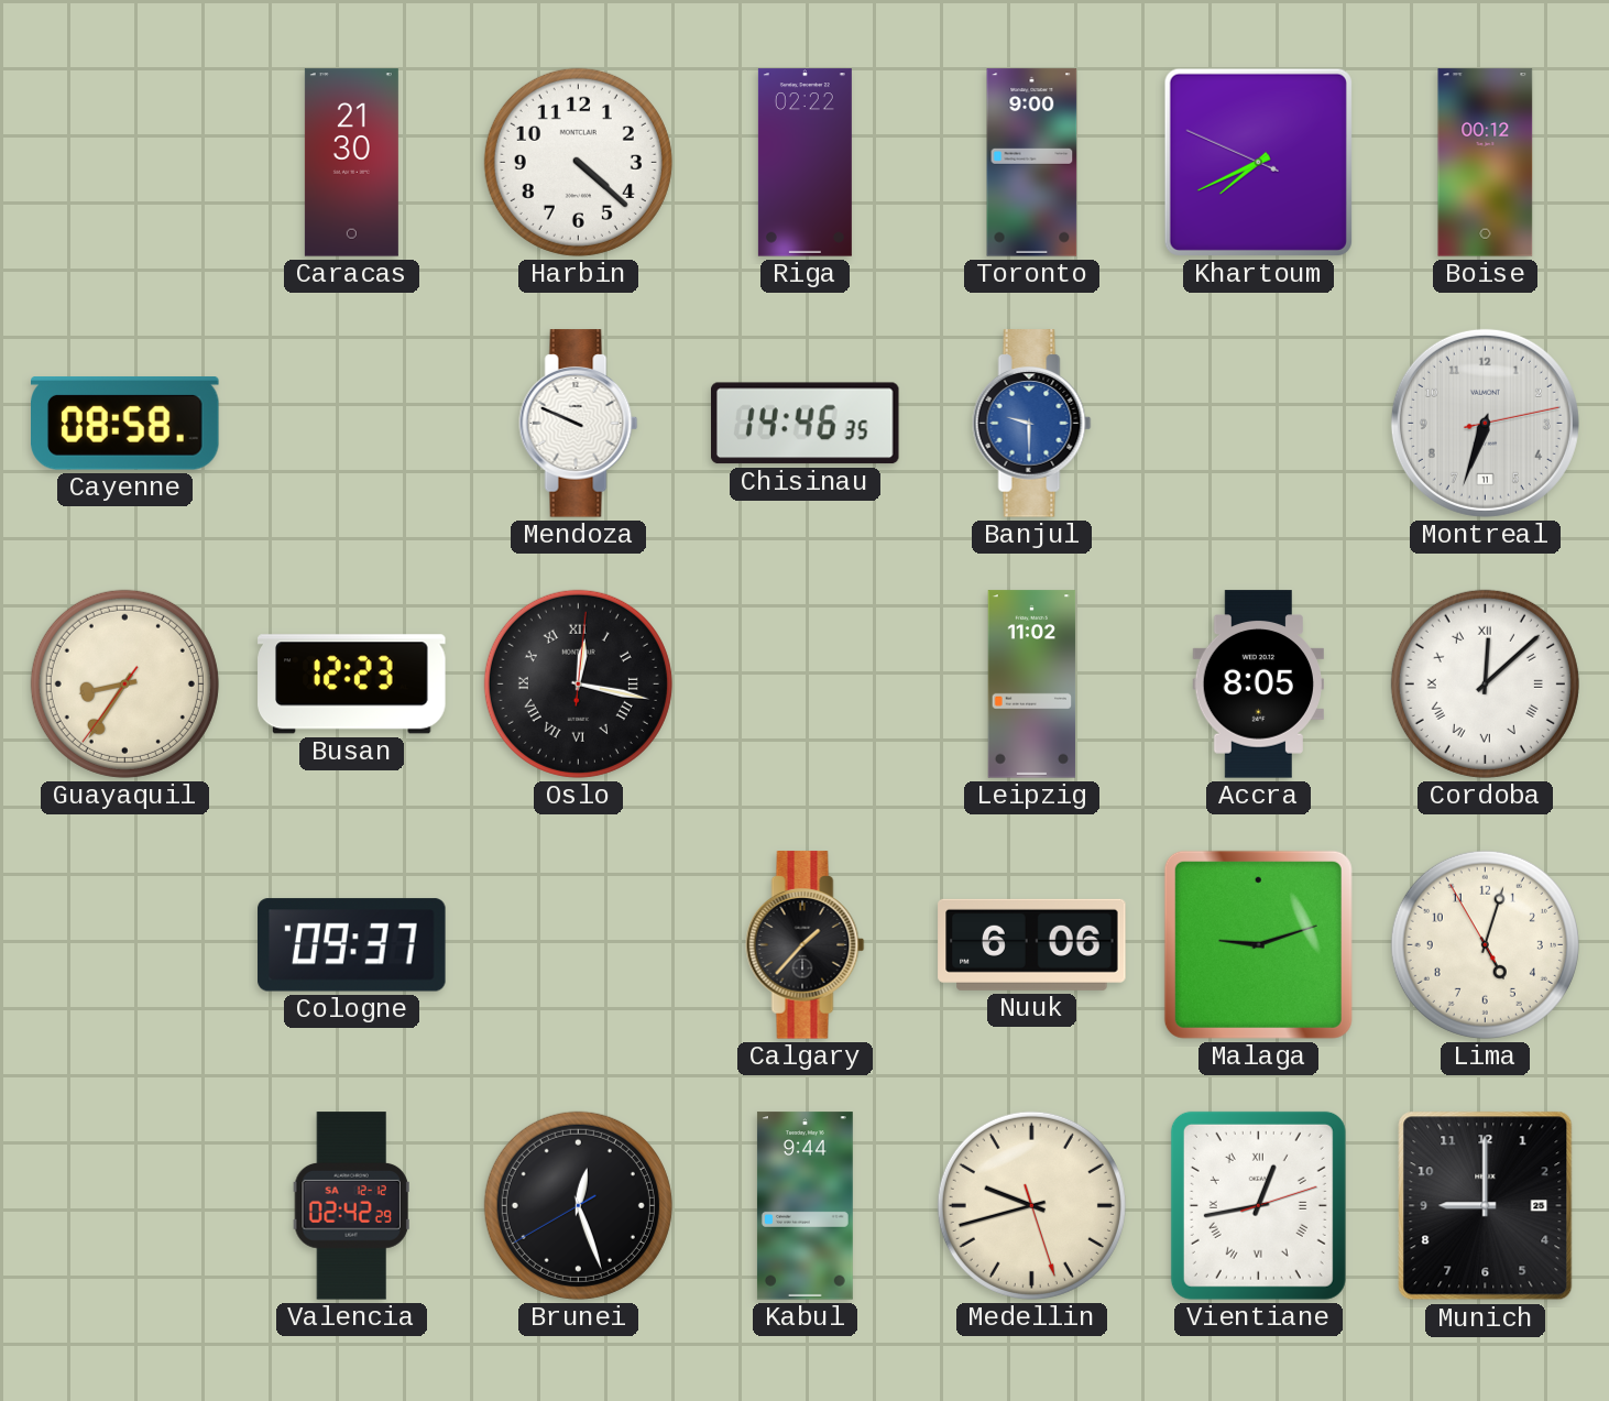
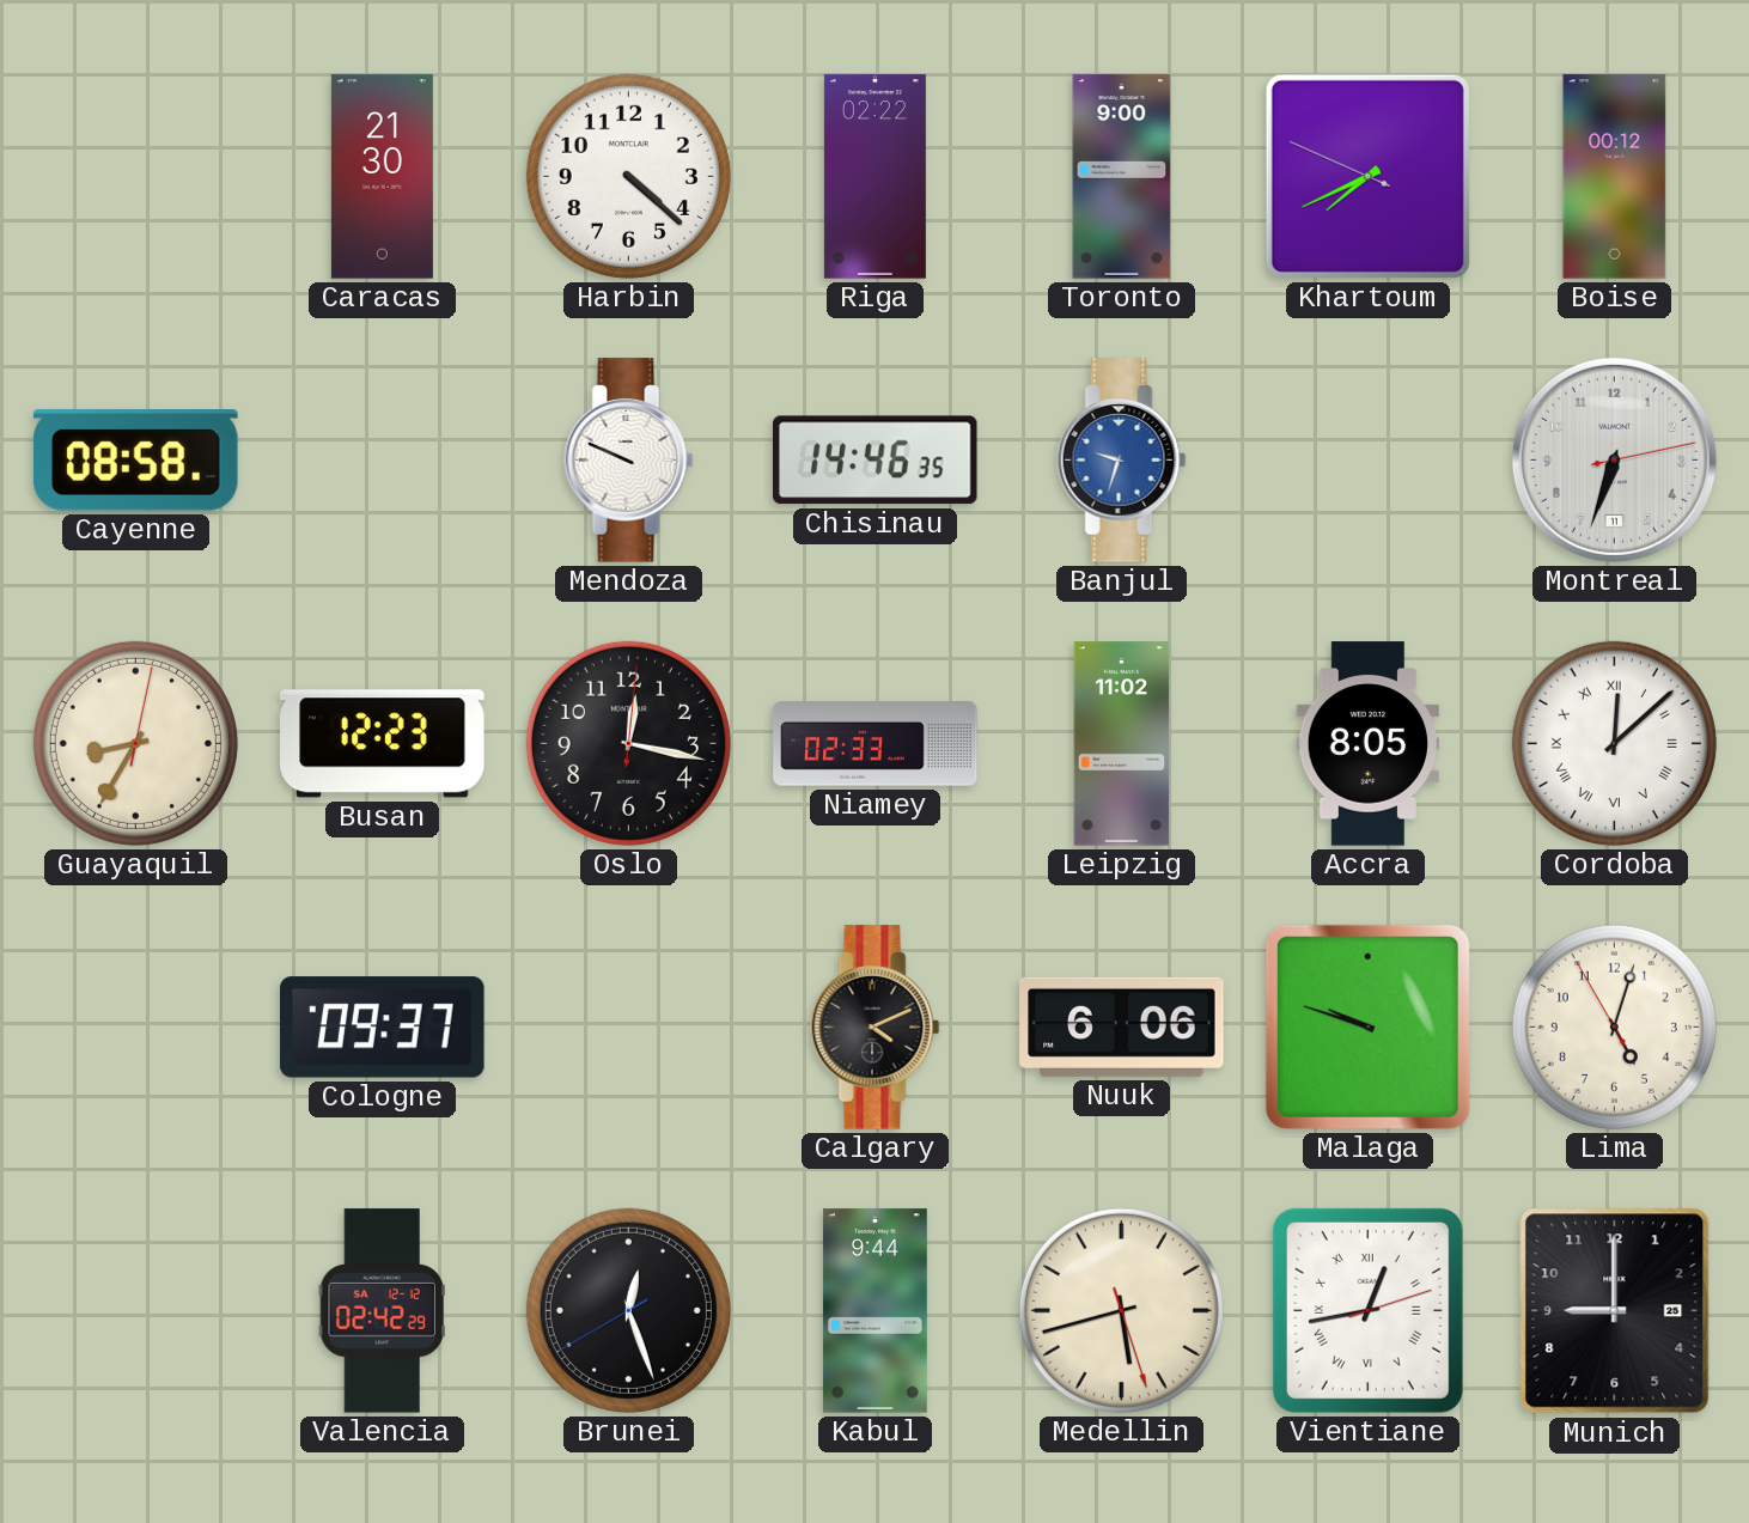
Banjul: 9:30 -> 9:33
Guayaquil: 8:35:36 -> 8:35:02
Oslo numerals: Roman -> Arabic
Niamey: none -> 02:33
Calgary: 1:37 -> 4:11
Malaga: 9:12 -> 9:48
Medellin: 9:42 -> 5:42
